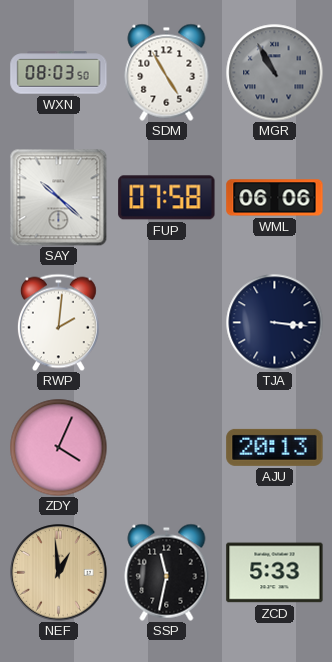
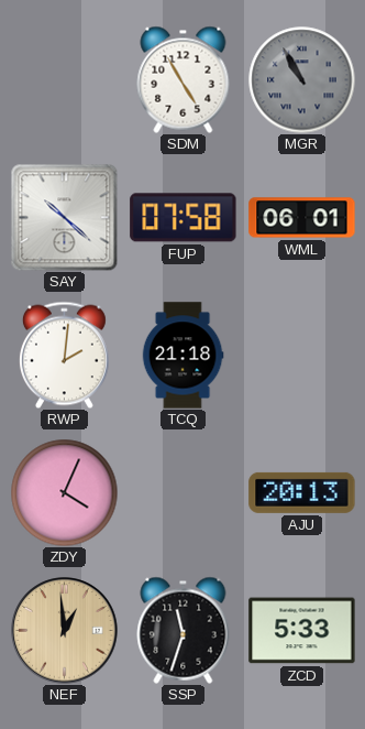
WXN: 08:03 -> none
WML: 06:06 -> 06:01
TCQ: none -> 21:18
TJA: 3:16 -> none
SSP: 11:32 -> 11:33
